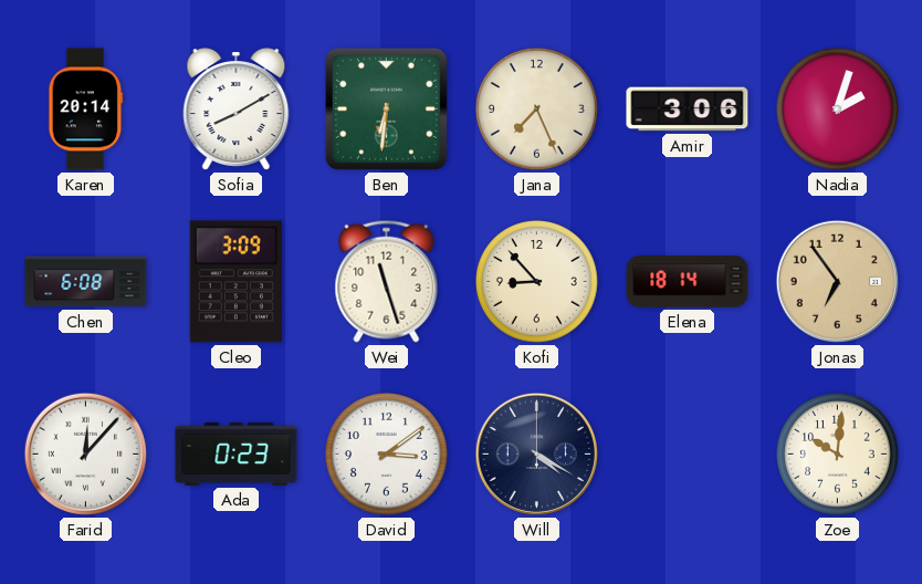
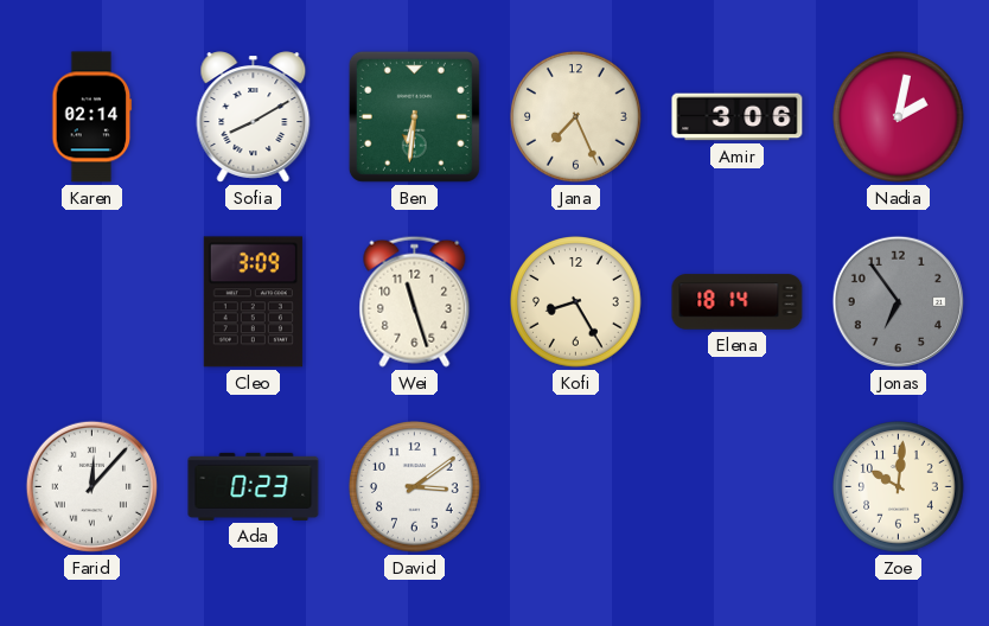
Karen: 20:14 -> 02:14
Nadia: 2:03 -> 2:02
Chen: 6:08 -> none
Kofi: 8:53 -> 8:25
Jonas dial: champagne -> grey
Will: 4:20 -> none
